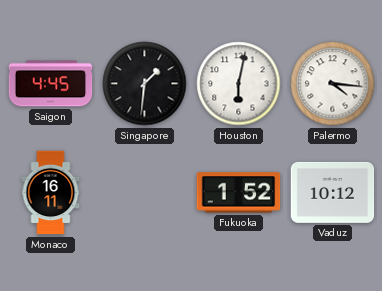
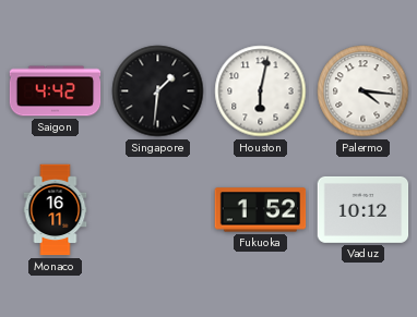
Saigon: 4:45 -> 4:42
